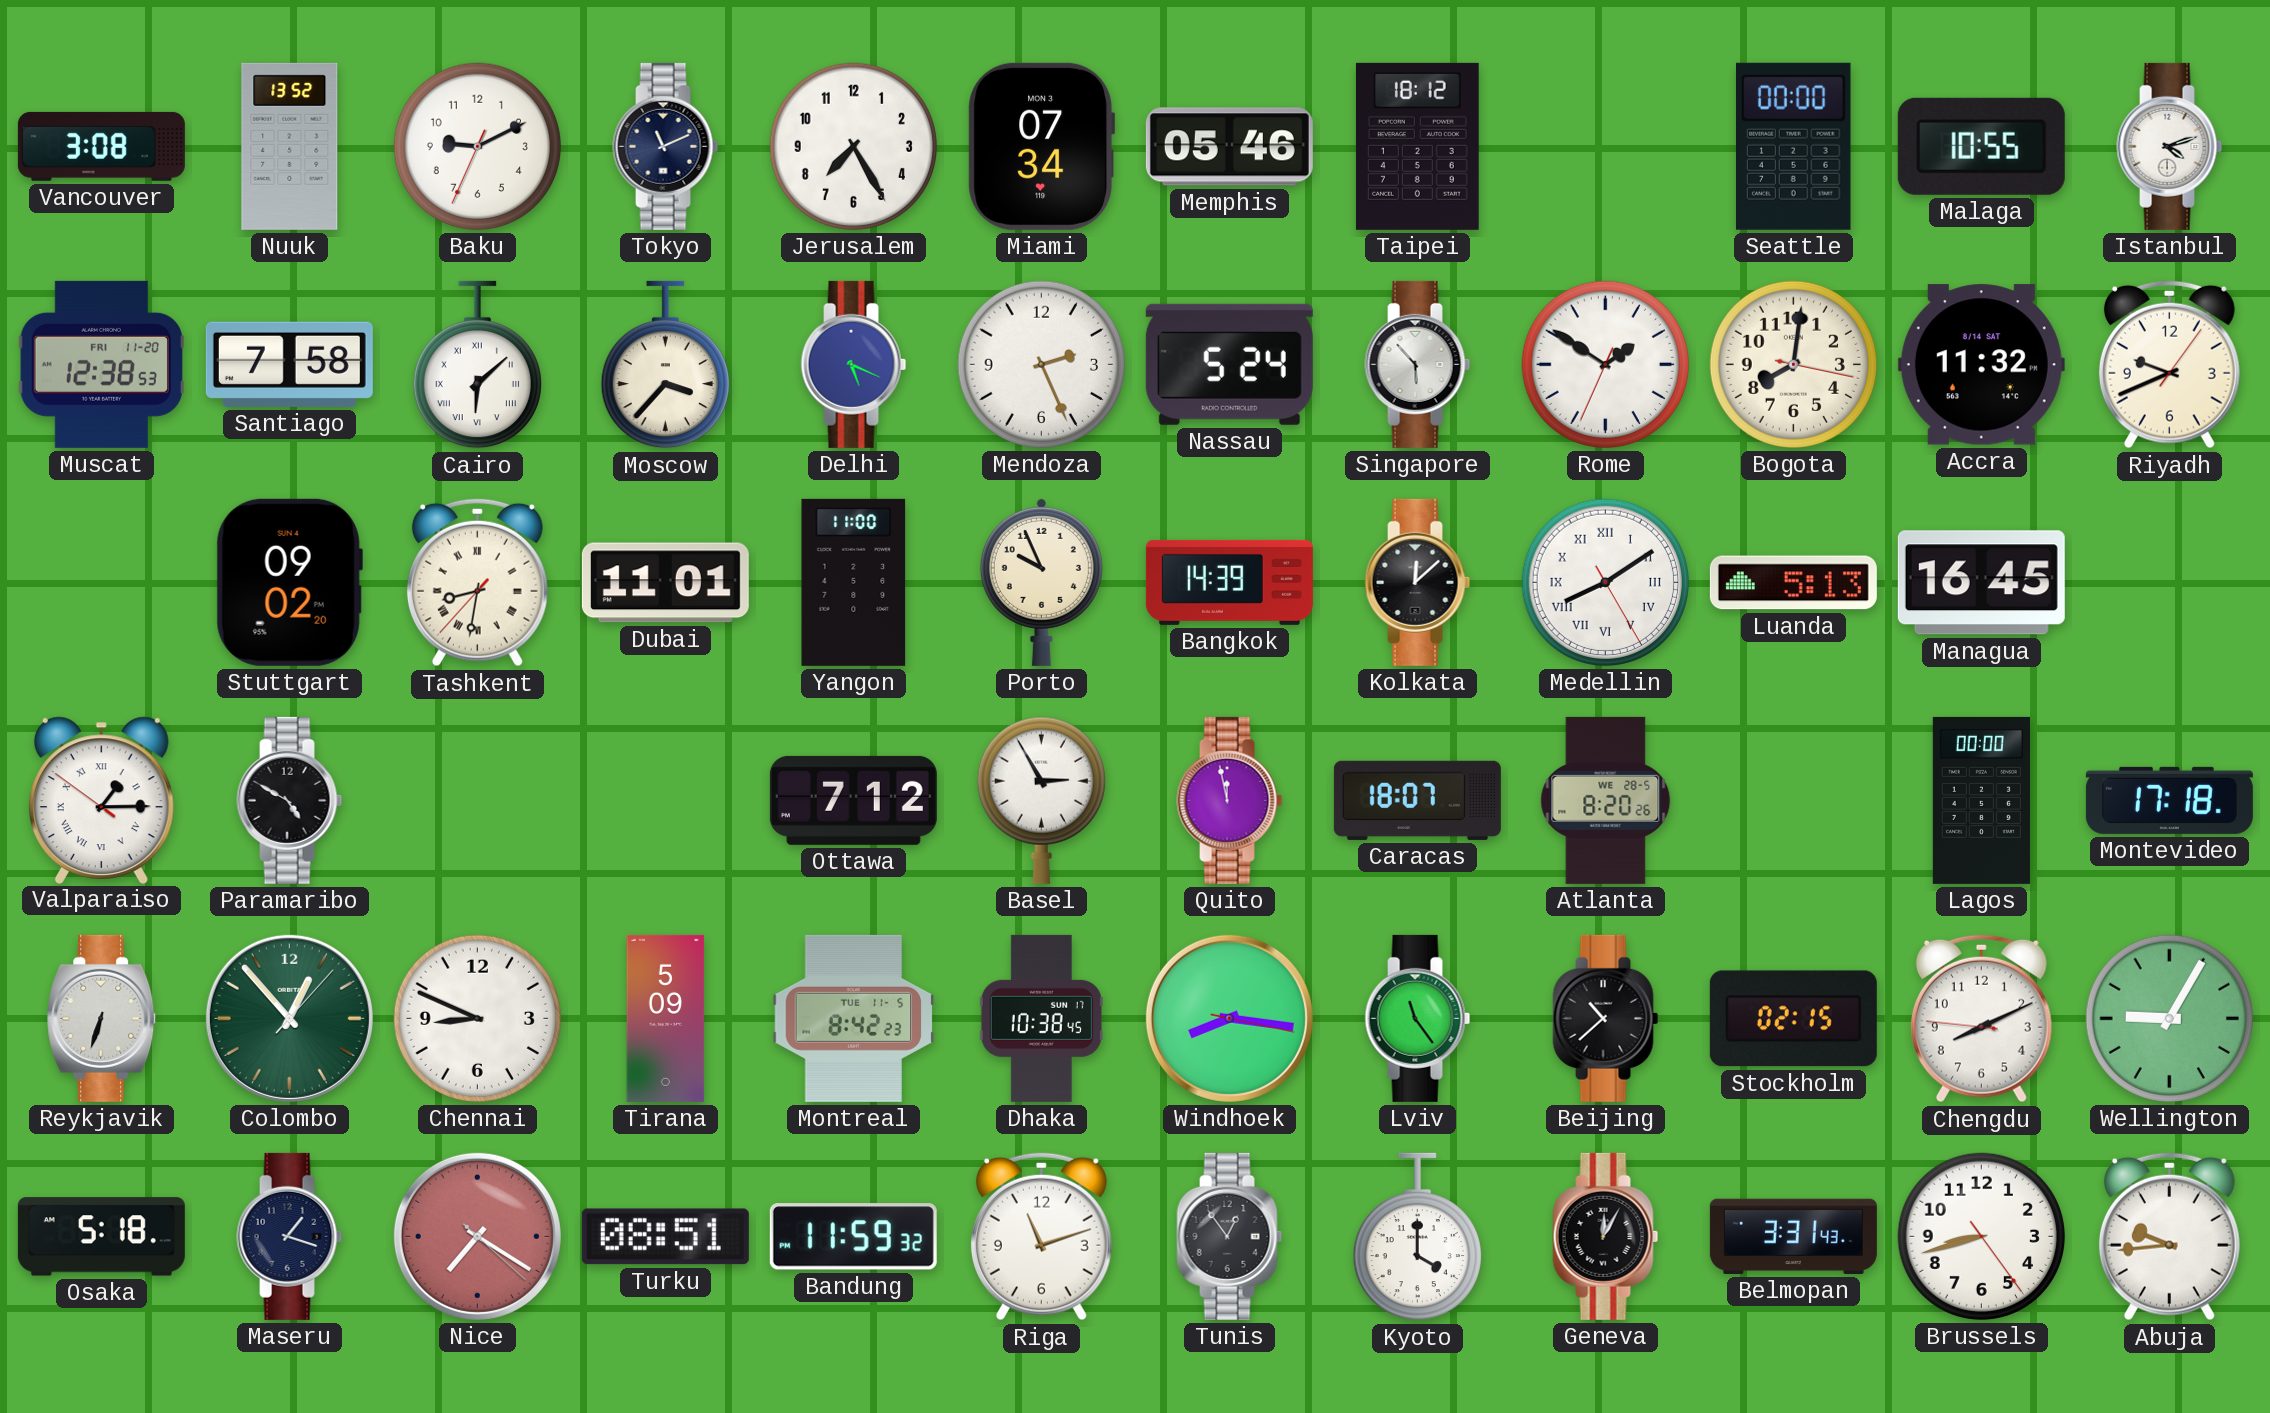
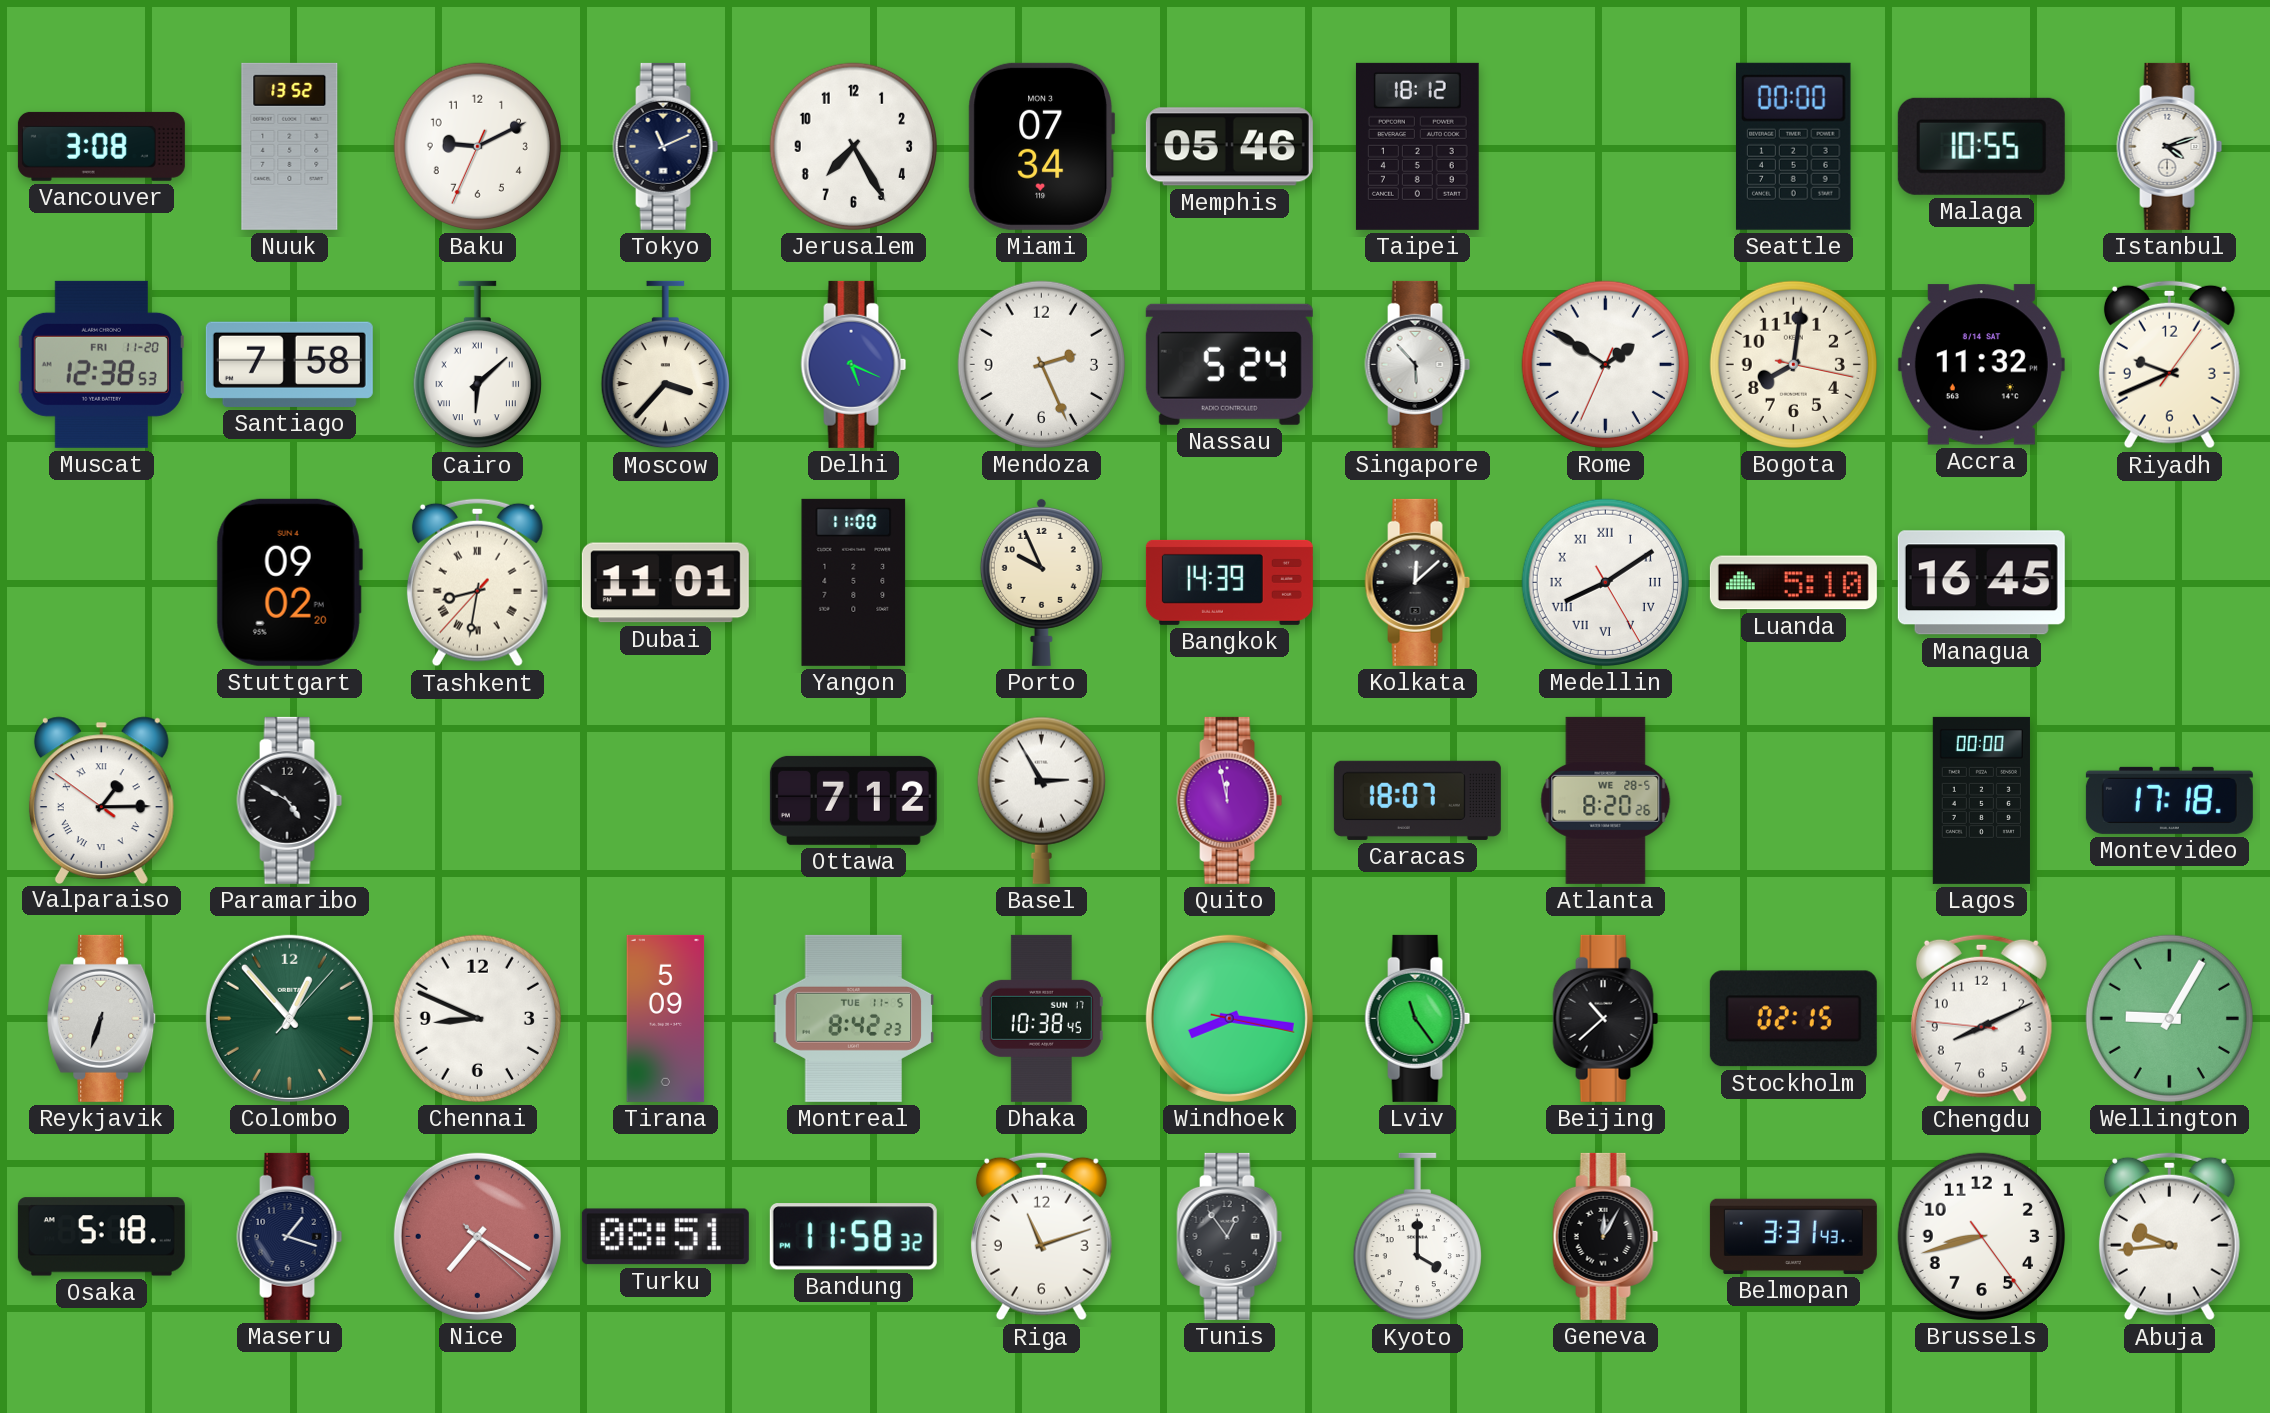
Luanda: 5:13 -> 5:10
Bandung: 11:59 -> 11:58
